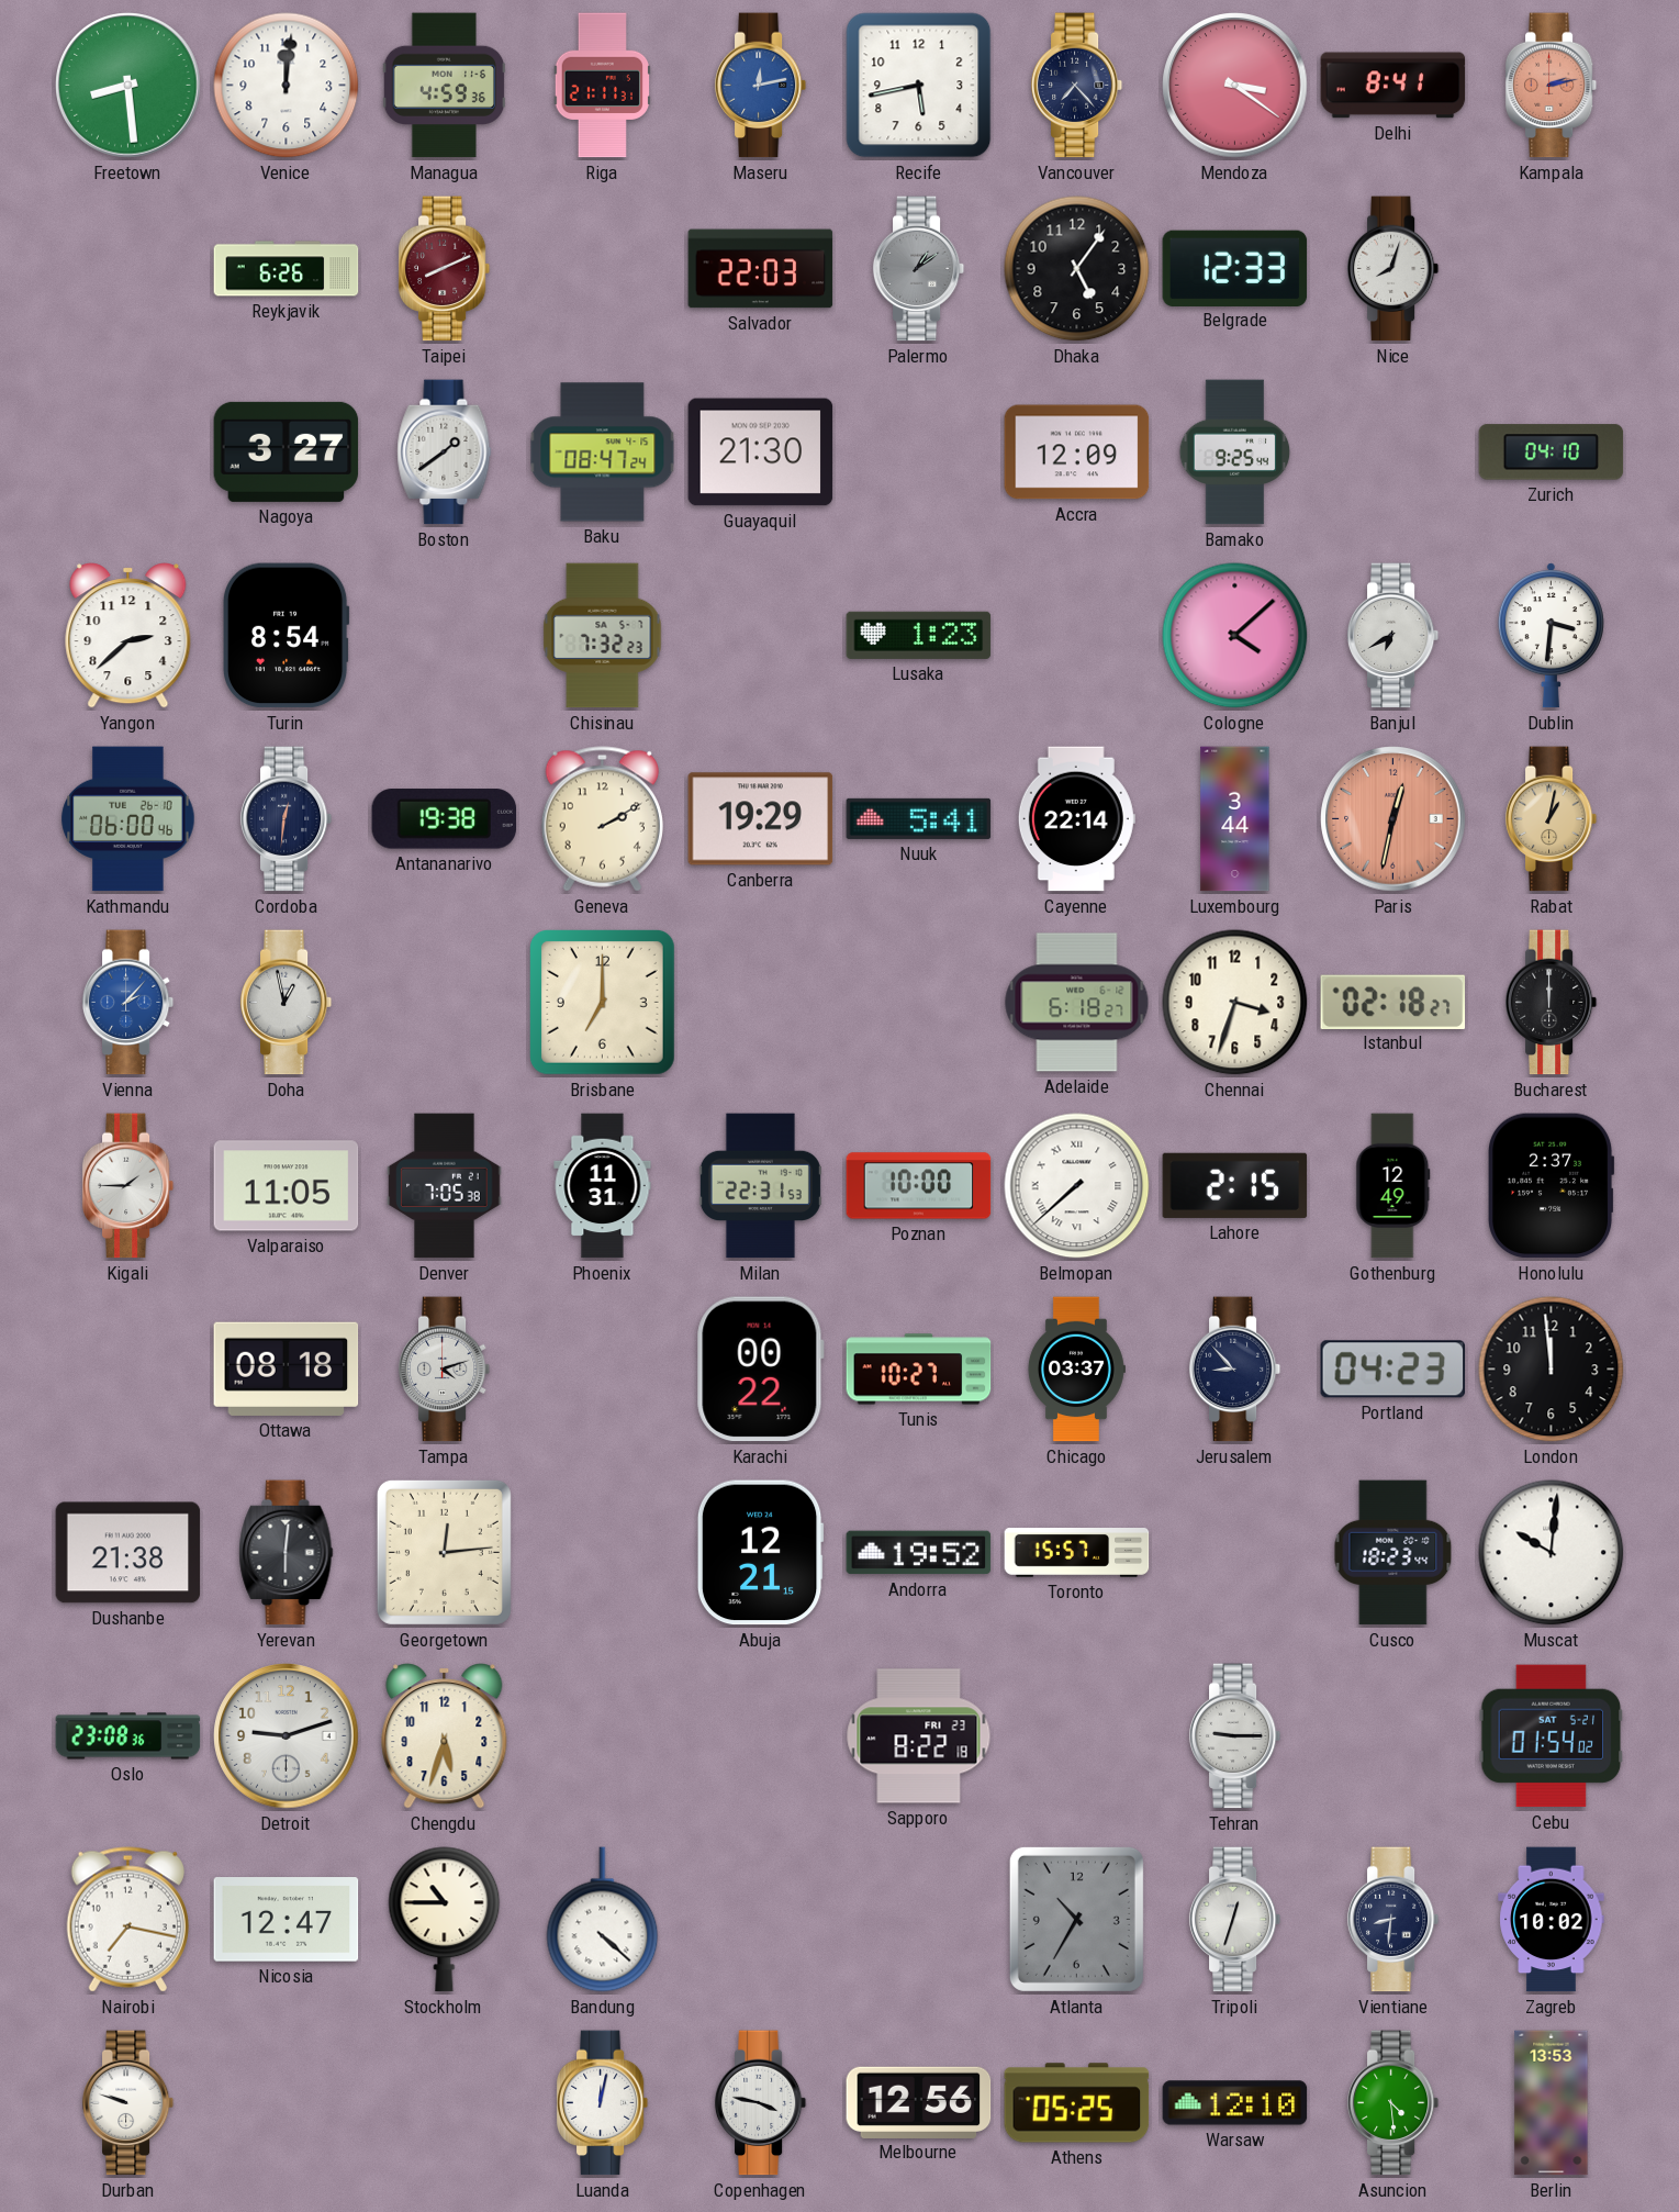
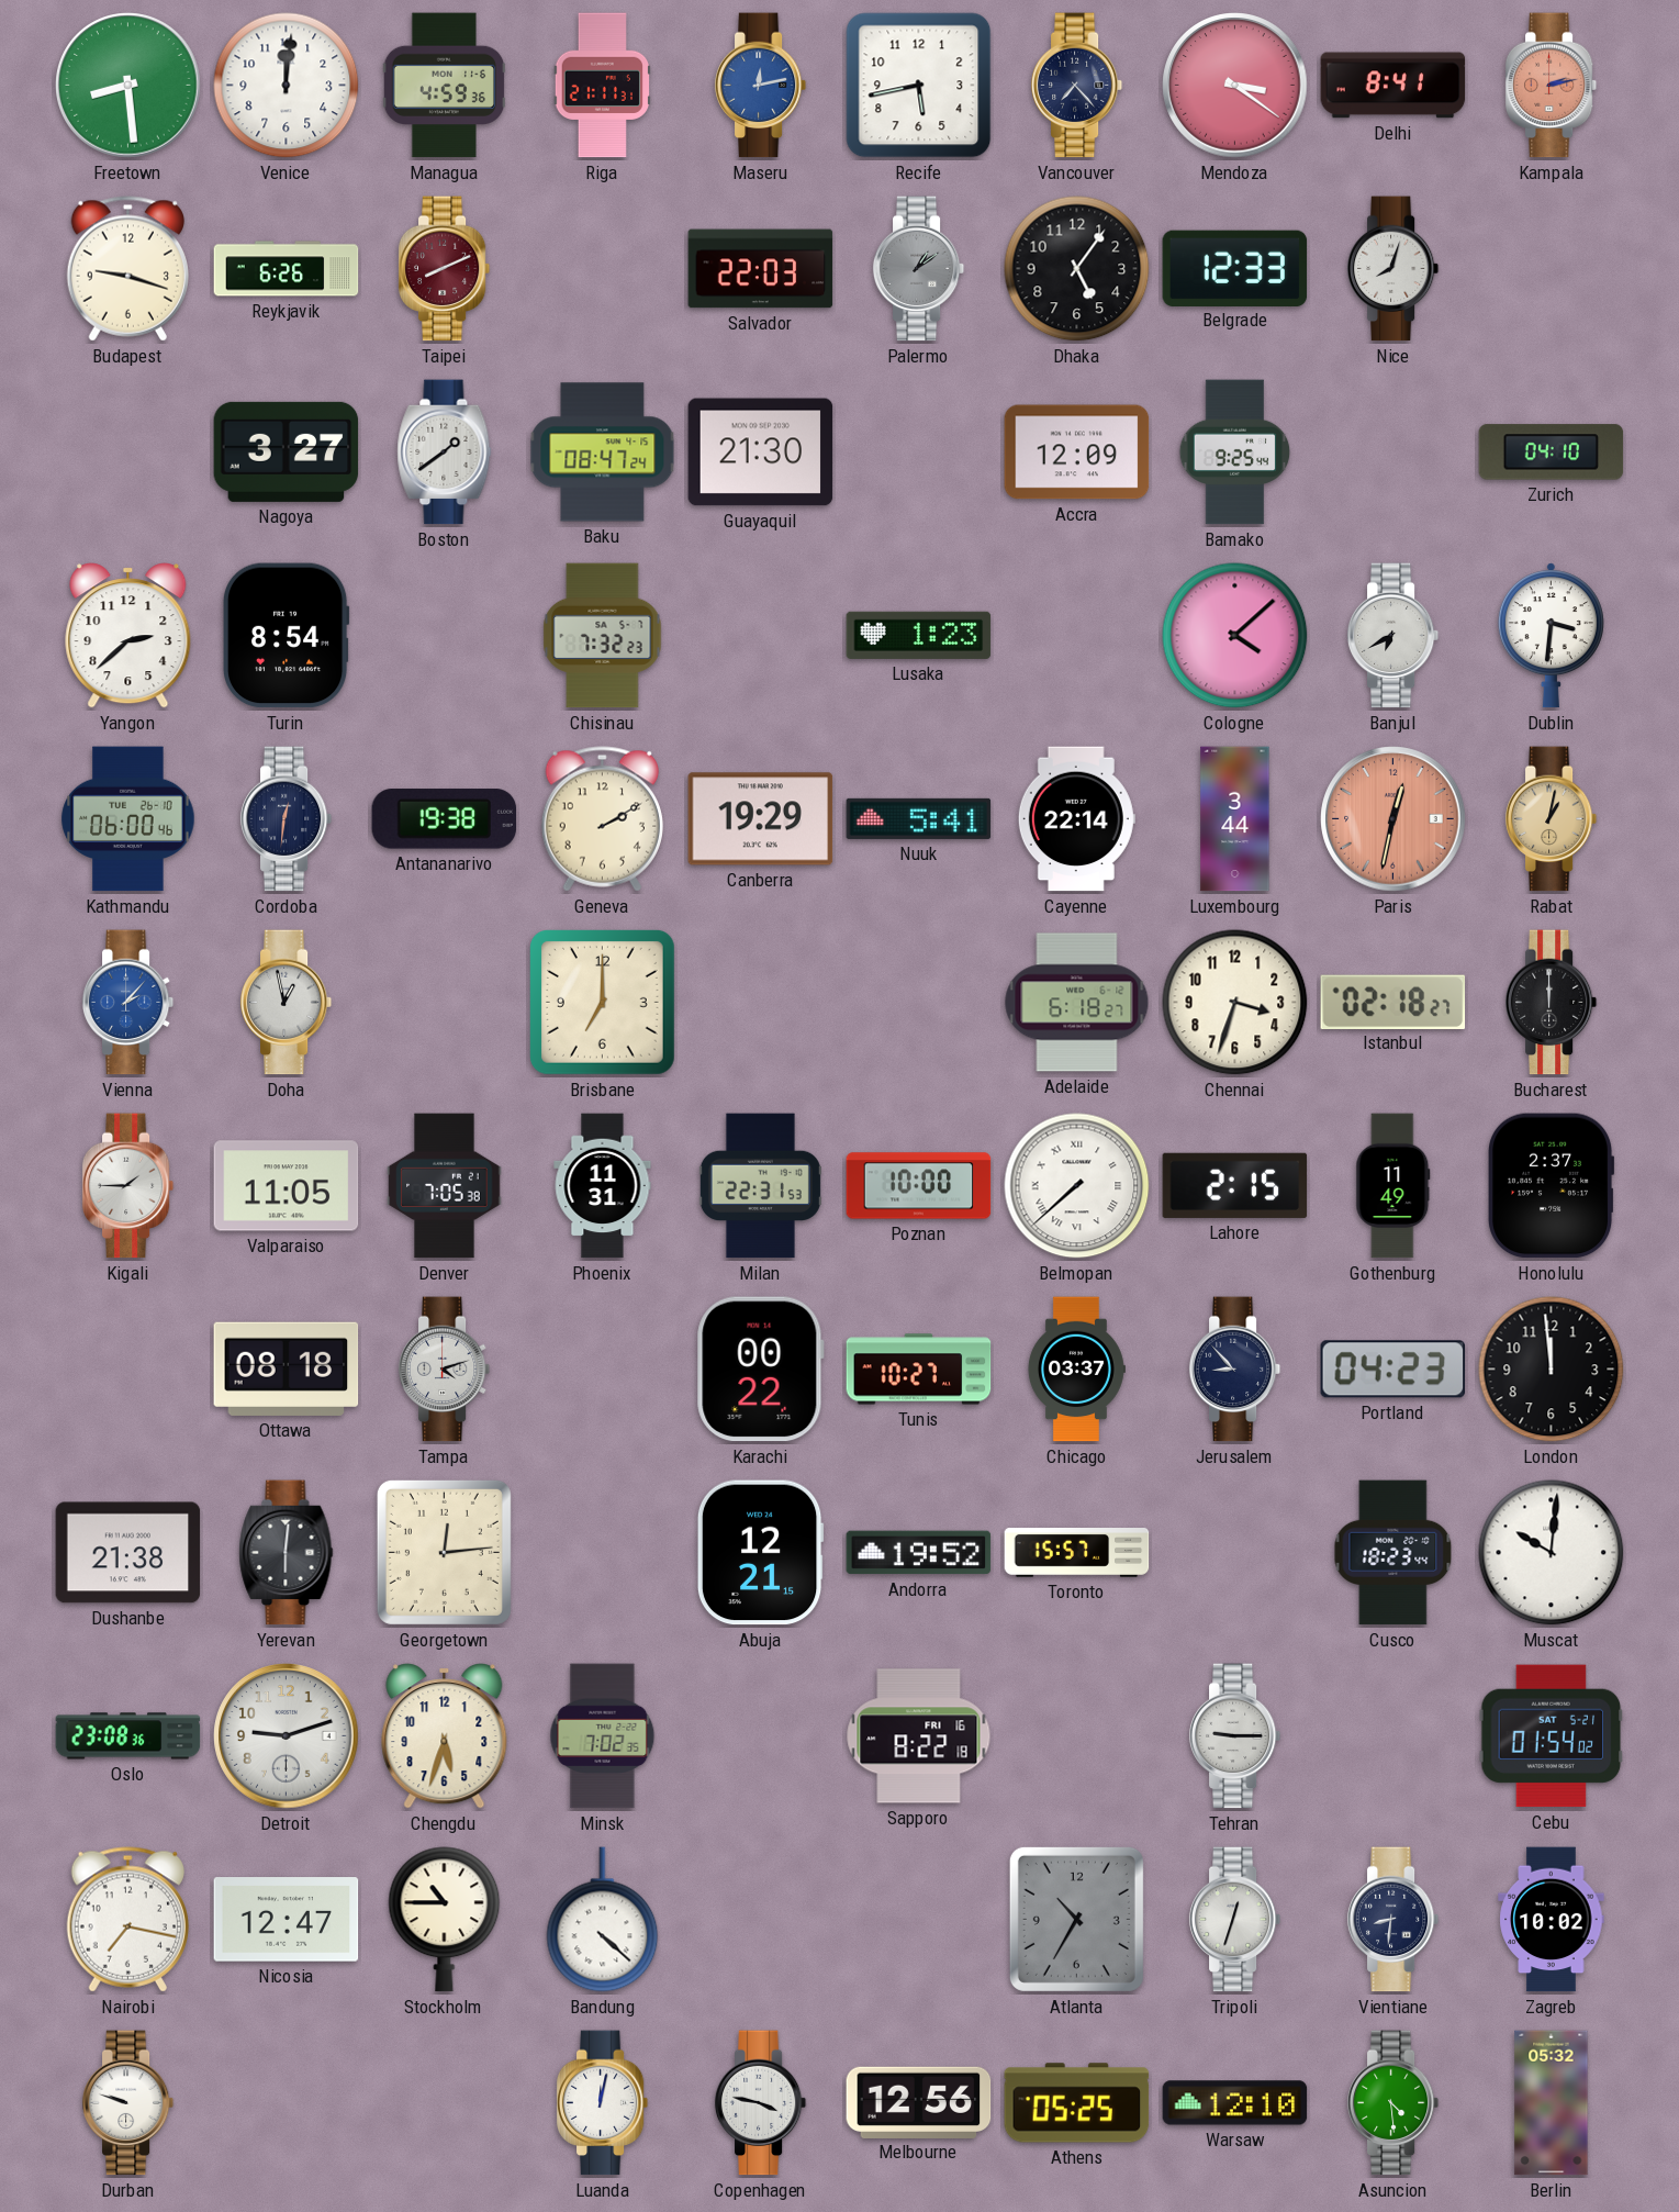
Budapest: none -> 9:18
Gothenburg: 12:49 -> 11:49
Minsk: none -> 7:02
Sapporo date: FRI 23 -> FRI 16
Berlin: 13:53 -> 05:32
